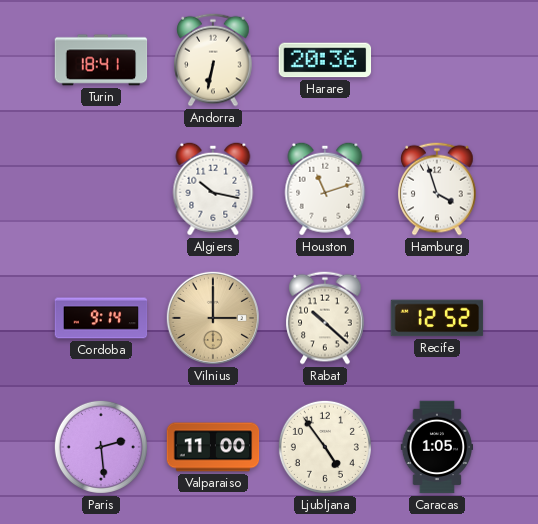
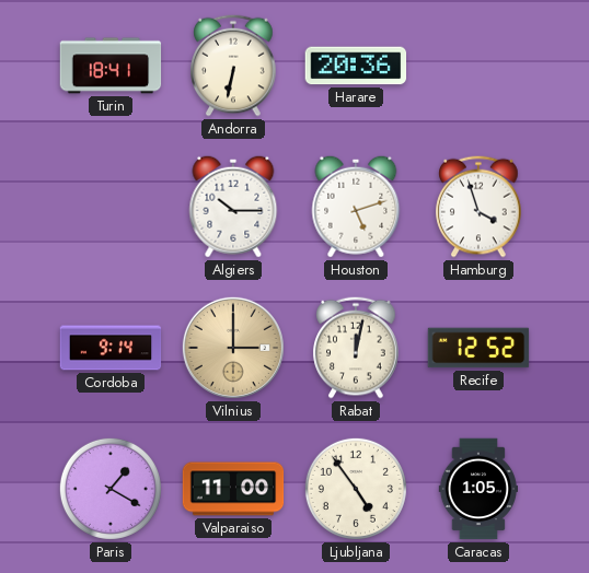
Algiers: 10:17 -> 10:15
Houston: 11:12 -> 5:12
Rabat: 10:22 -> 12:02
Paris: 2:29 -> 1:20
